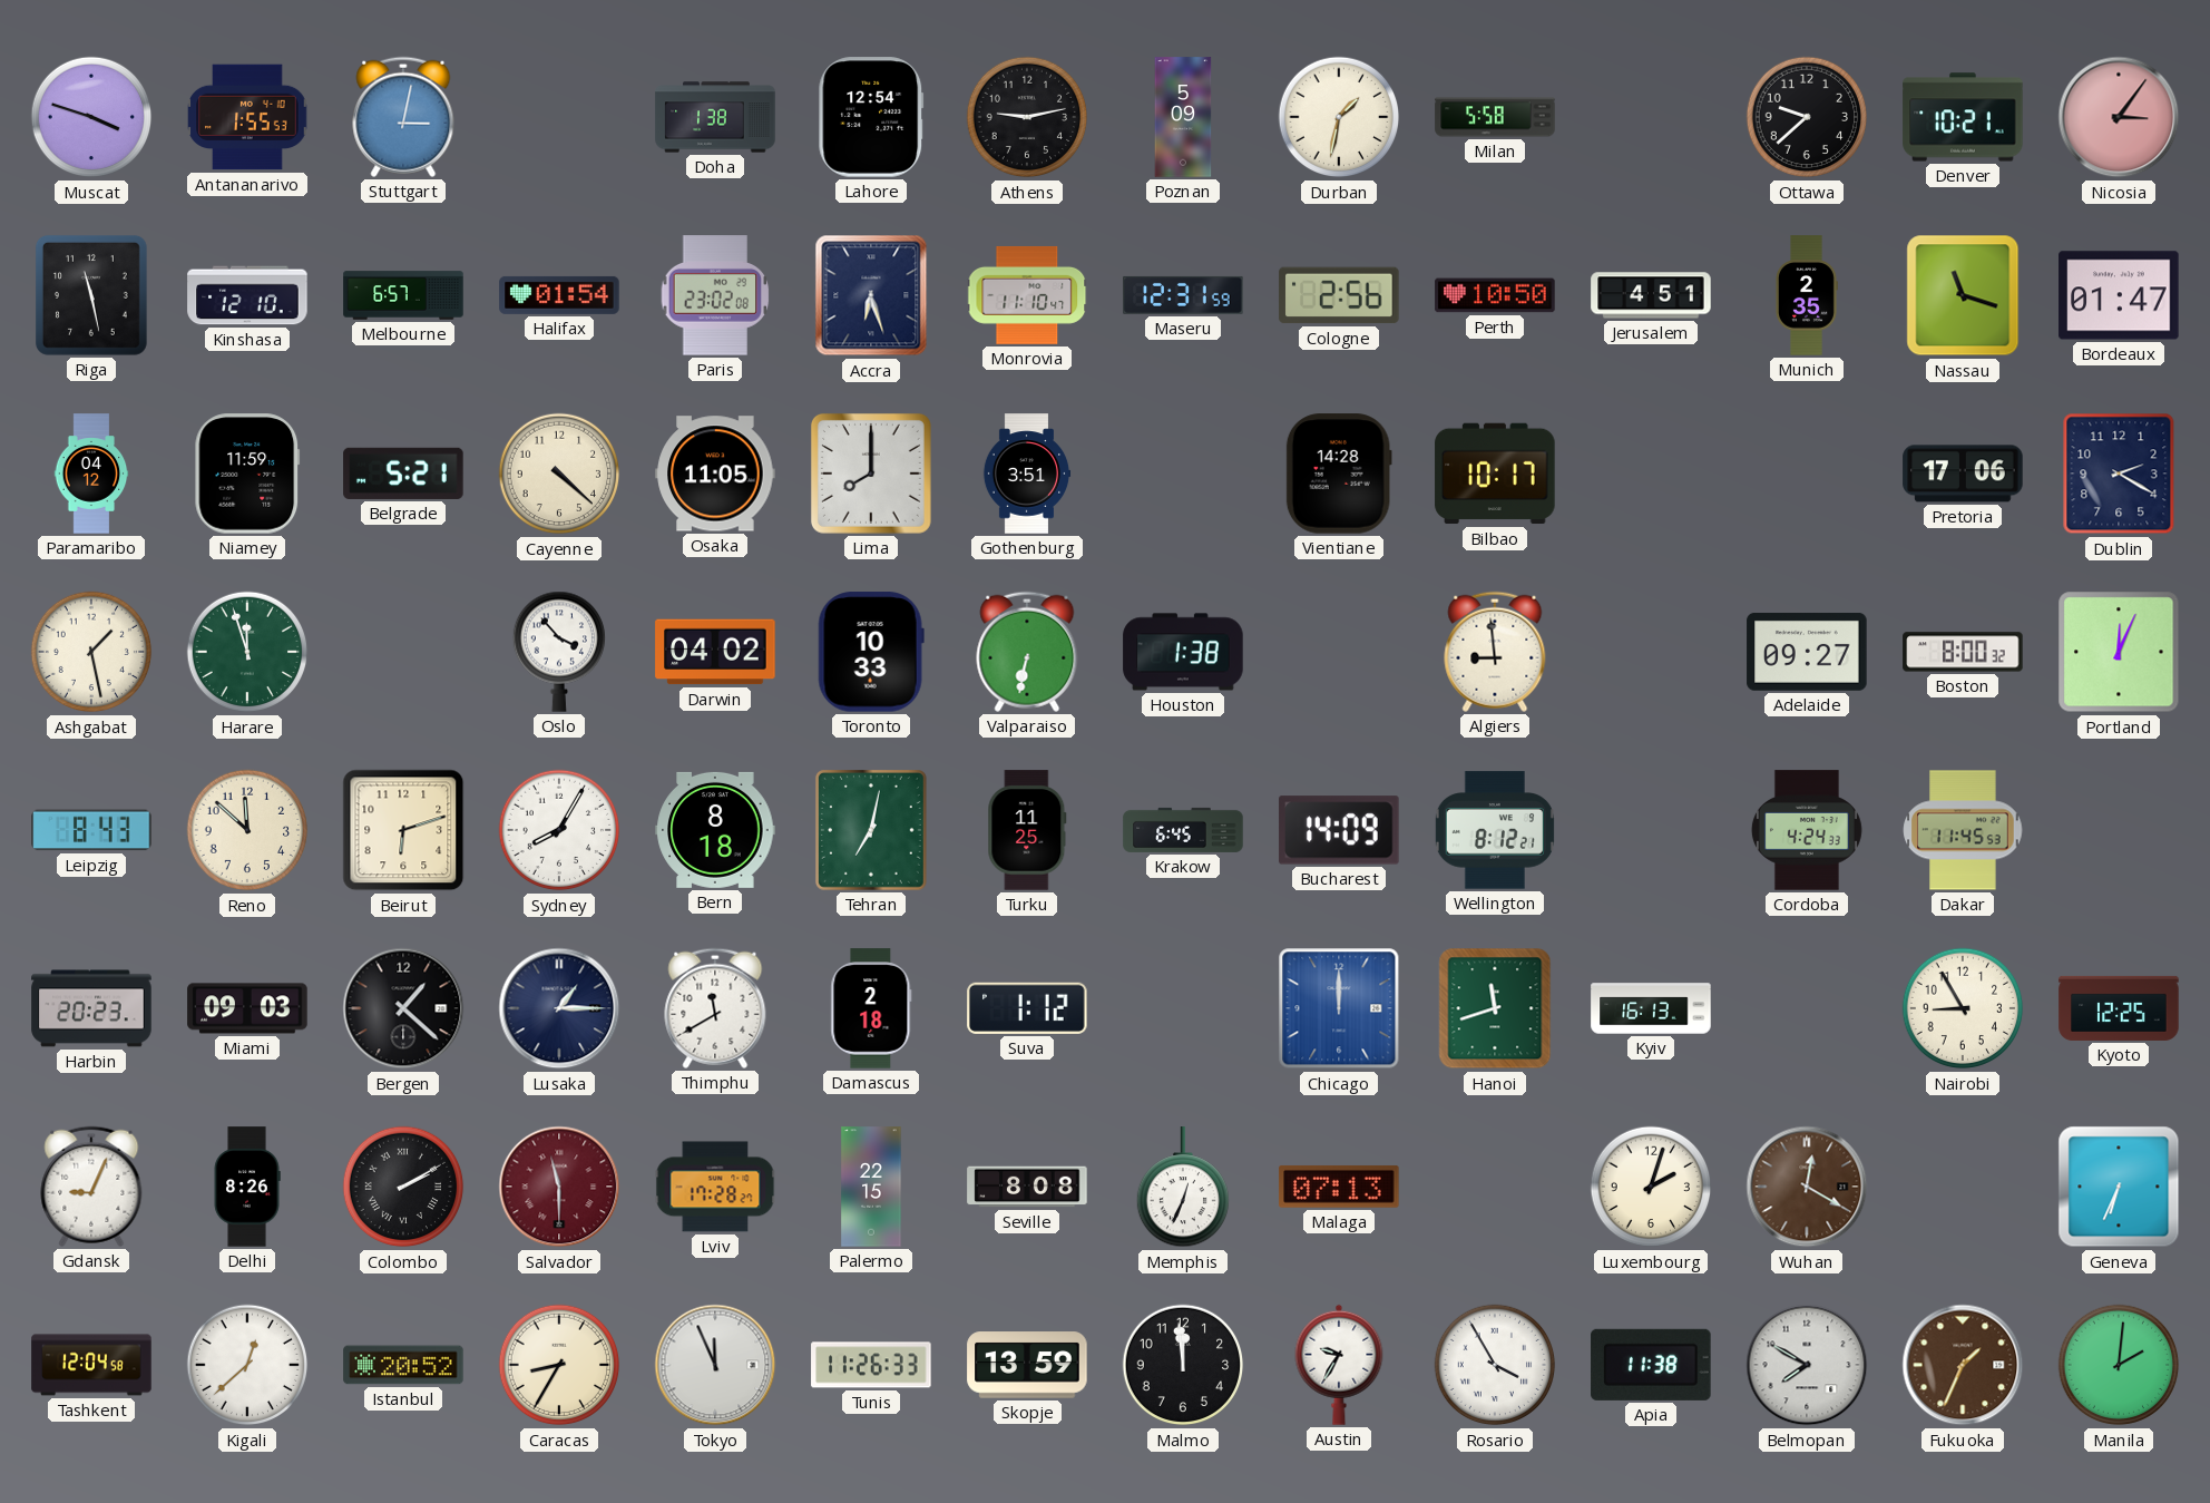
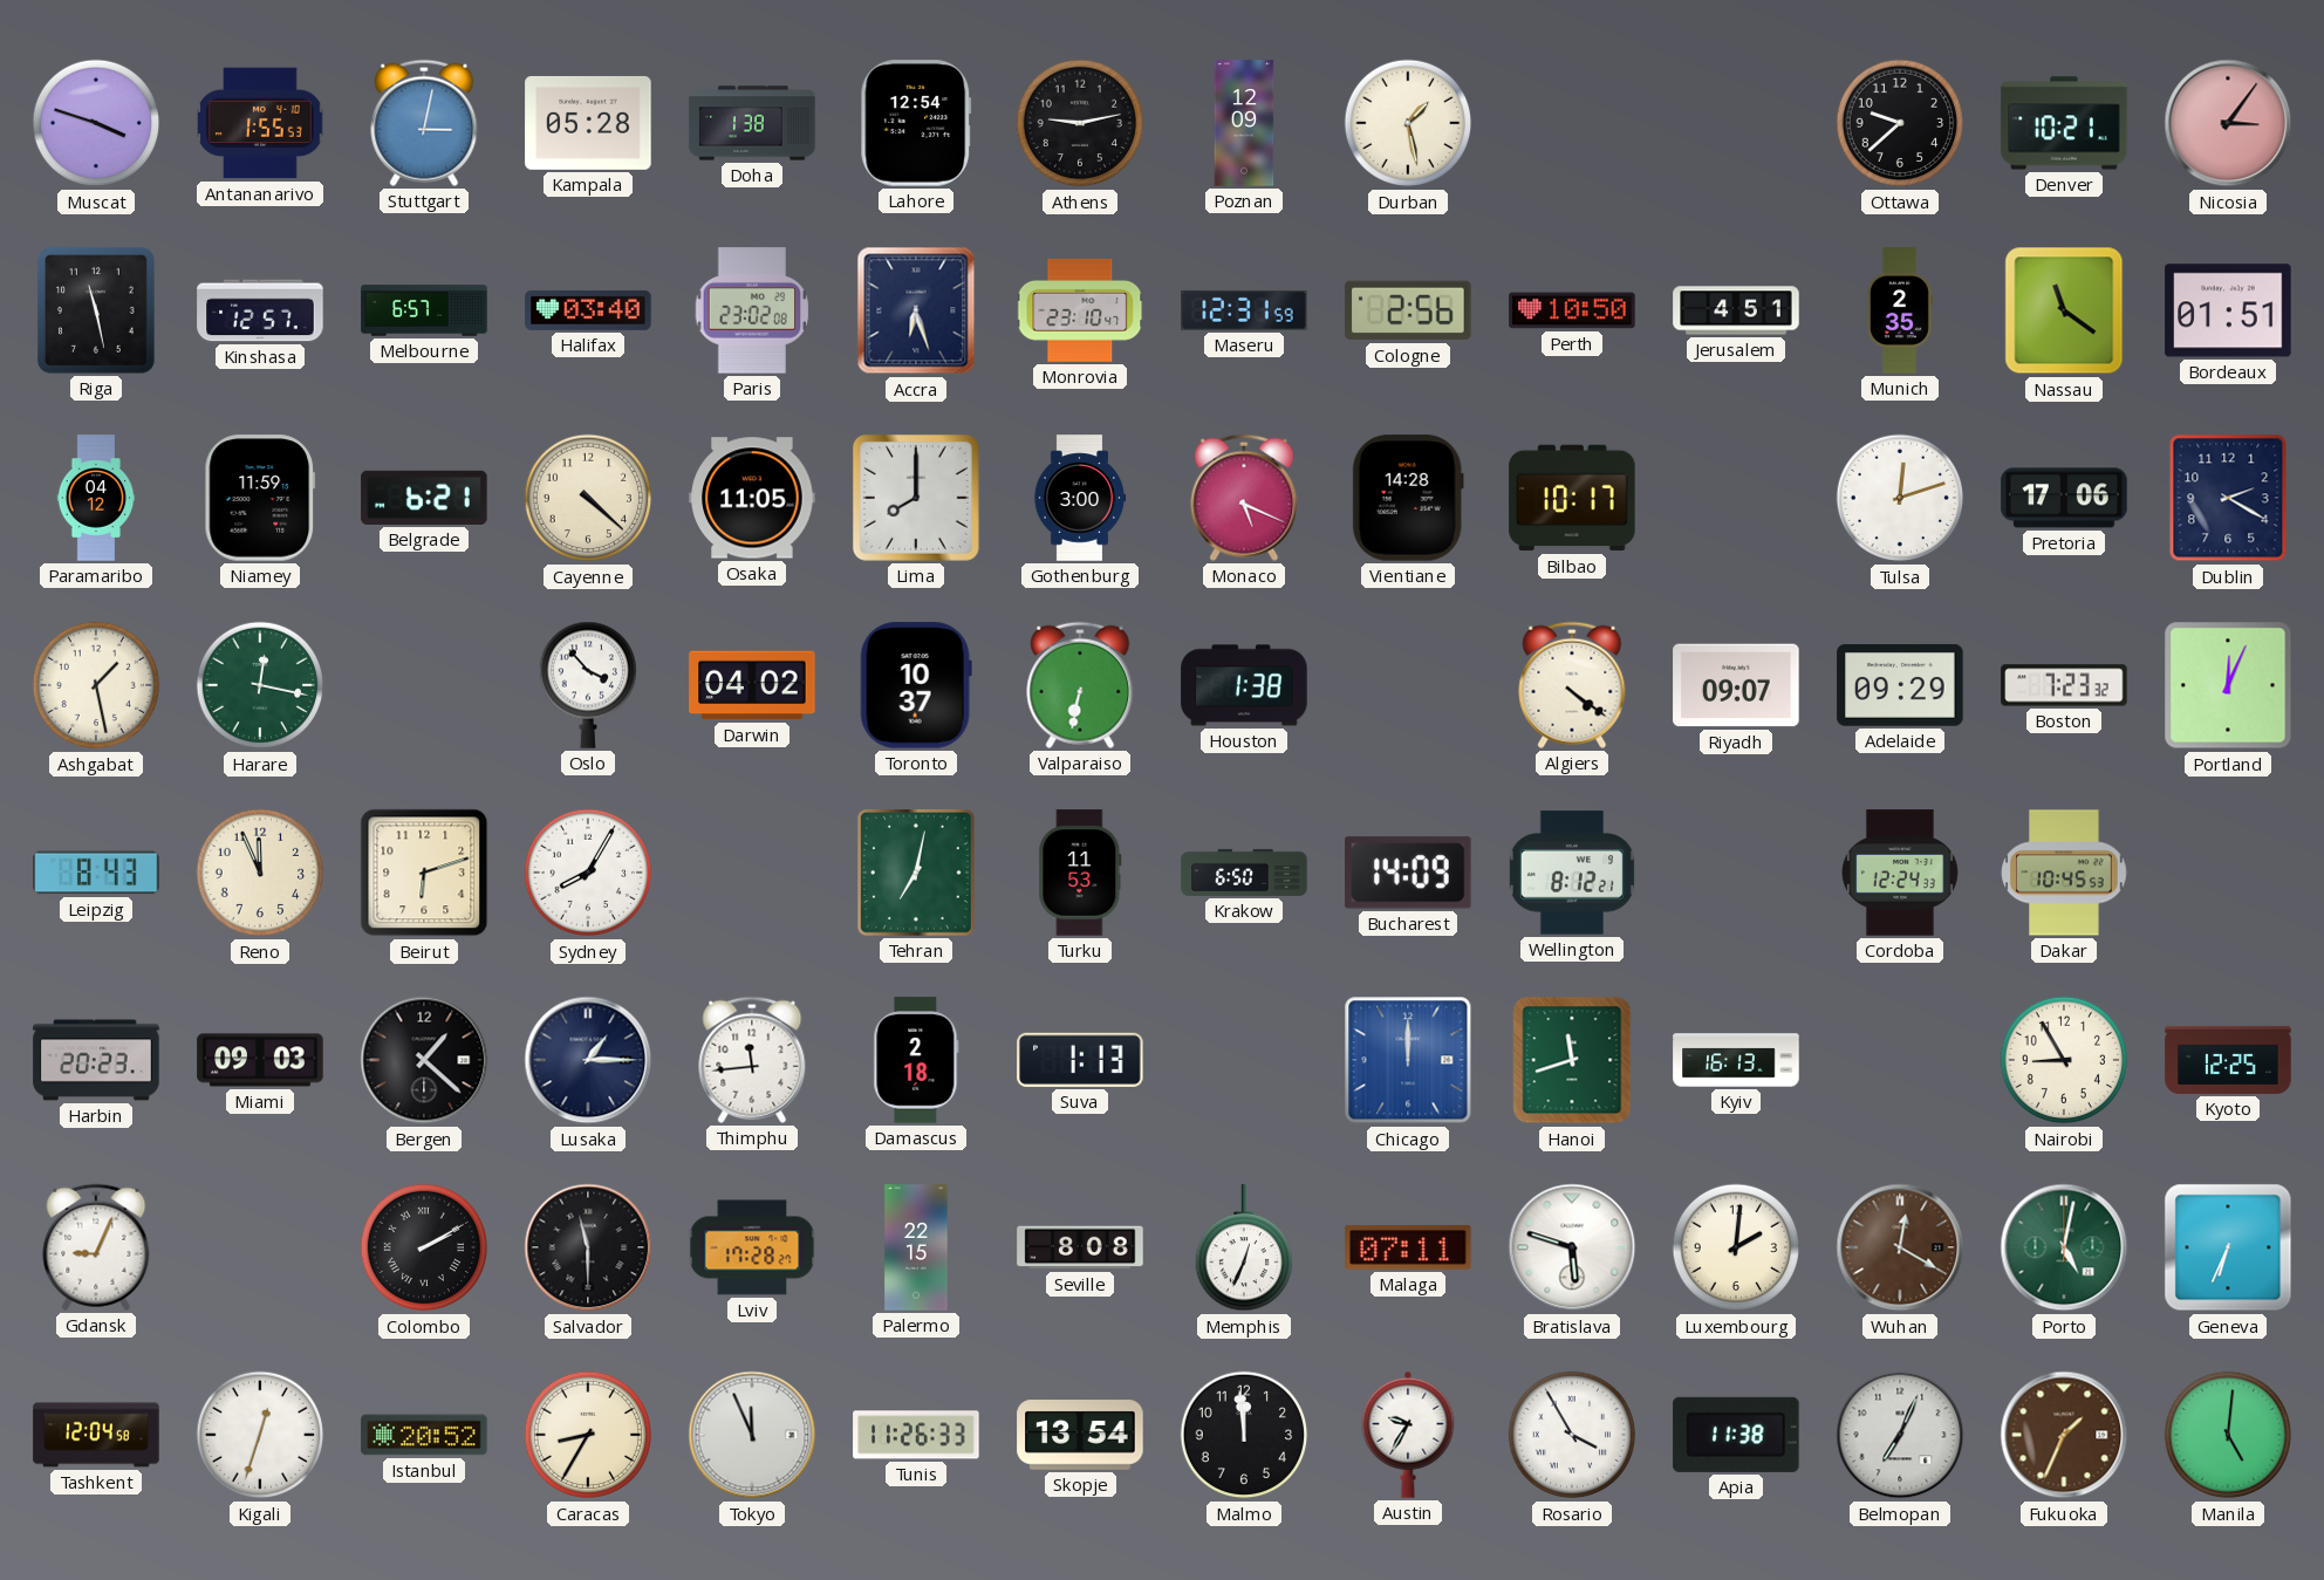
Kampala: none -> 05:28
Poznan: 5:09 -> 12:09
Durban: 1:32 -> 1:28
Milan: 5:58 -> none
Kinshasa: 12:10 -> 12:57
Halifax: 01:54 -> 03:40
Monrovia: 11:10 -> 23:10
Nassau: 11:18 -> 11:21
Bordeaux: 01:47 -> 01:51
Belgrade: 5:21 -> 6:21
Gothenburg: 3:51 -> 3:00
Monaco: none -> 5:19
Tulsa: none -> 12:12
Harare: 11:57 -> 12:17
Toronto: 10:33 -> 10:37
Algiers: 8:59 -> 4:21
Riyadh: none -> 09:07
Adelaide: 09:27 -> 09:29
Boston: 8:00 -> 7:23
Reno: 11:52 -> 11:56
Bern: 8:18 -> none
Turku: 11:25 -> 11:53
Krakow: 6:45 -> 6:50
Cordoba: 4:24 -> 12:24
Dakar: 11:45 -> 10:45
Thimphu: 11:40 -> 11:44
Suva: 1:12 -> 1:13
Delhi: 8:26 -> none
Salvador dial: burgundy -> black
Malaga: 07:13 -> 07:11
Bratislava: none -> 5:48
Luxembourg: 2:03 -> 2:01
Porto: none -> 5:02
Kigali: 12:38 -> 12:33
Skopje: 13:59 -> 13:54
Belmopan: 7:50 -> 7:04
Manila: 2:01 -> 5:01
